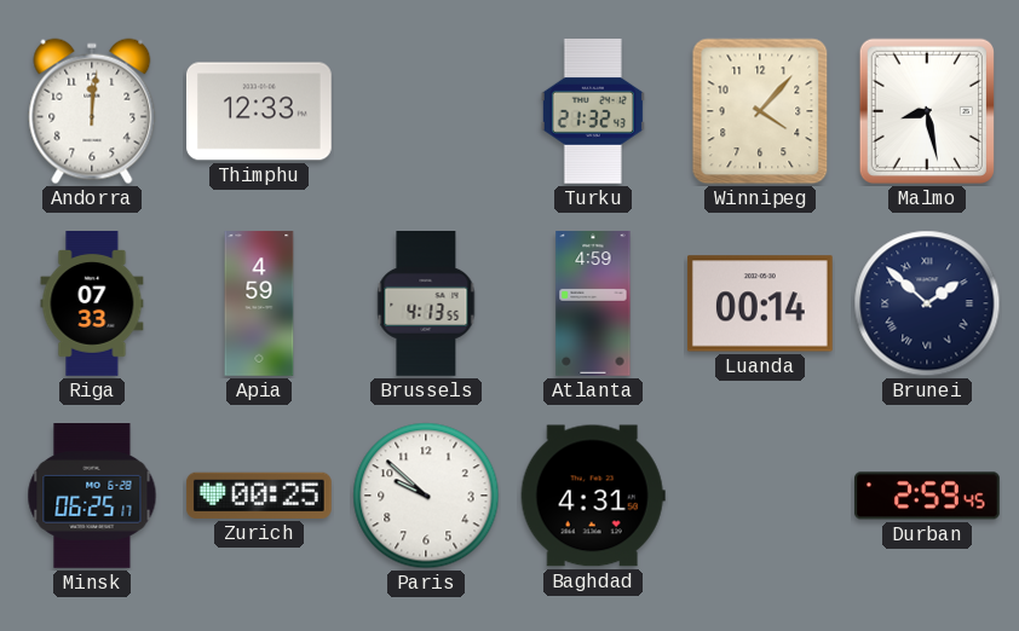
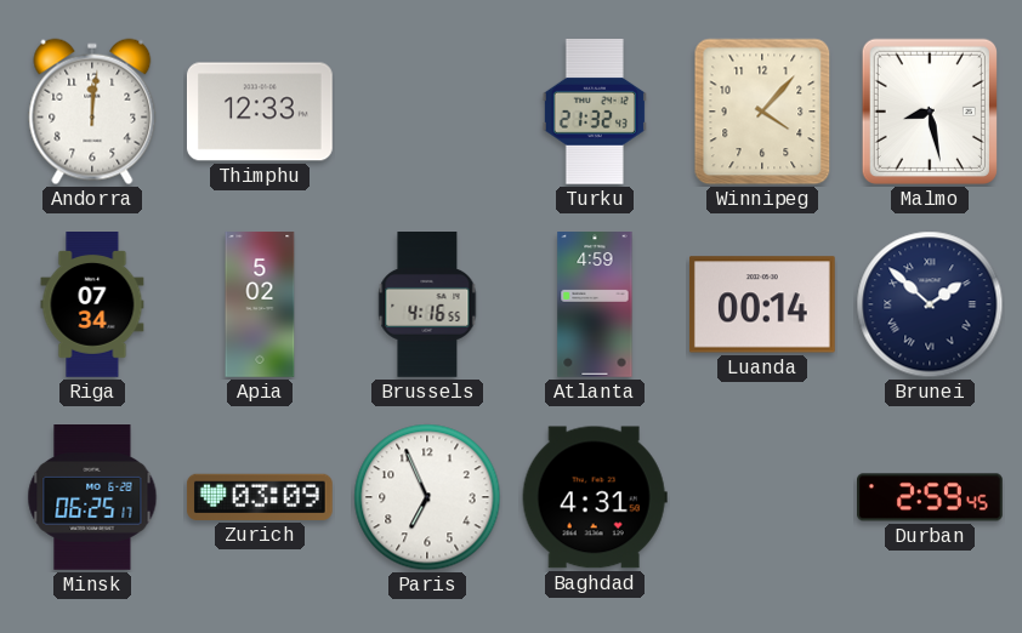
Riga: 07:33 -> 07:34
Apia: 4:59 -> 5:02
Brussels: 4:13 -> 4:16
Zurich: 00:25 -> 03:09
Paris: 9:52 -> 6:56
